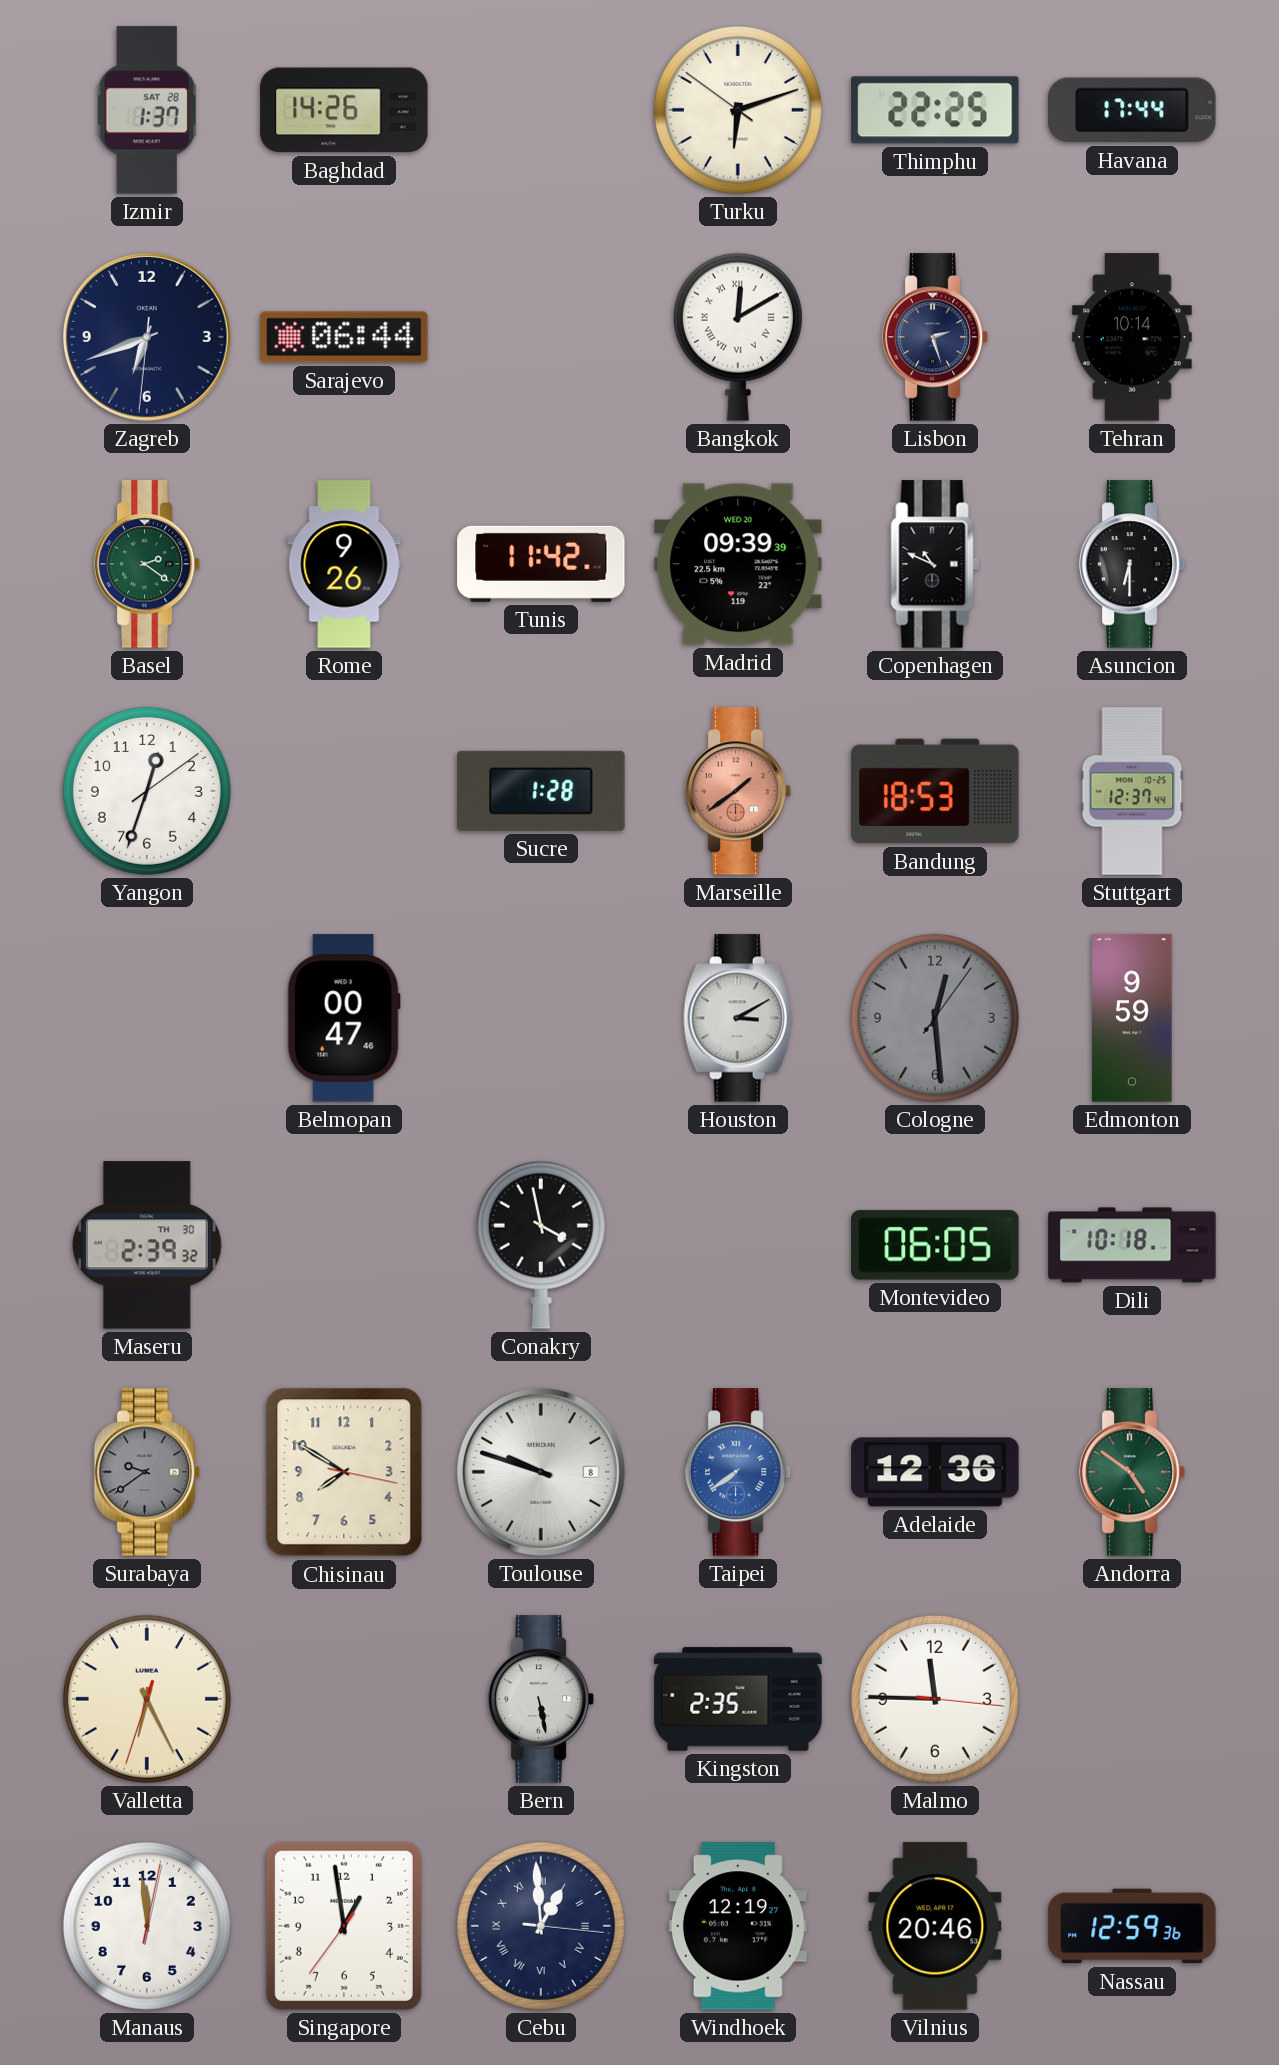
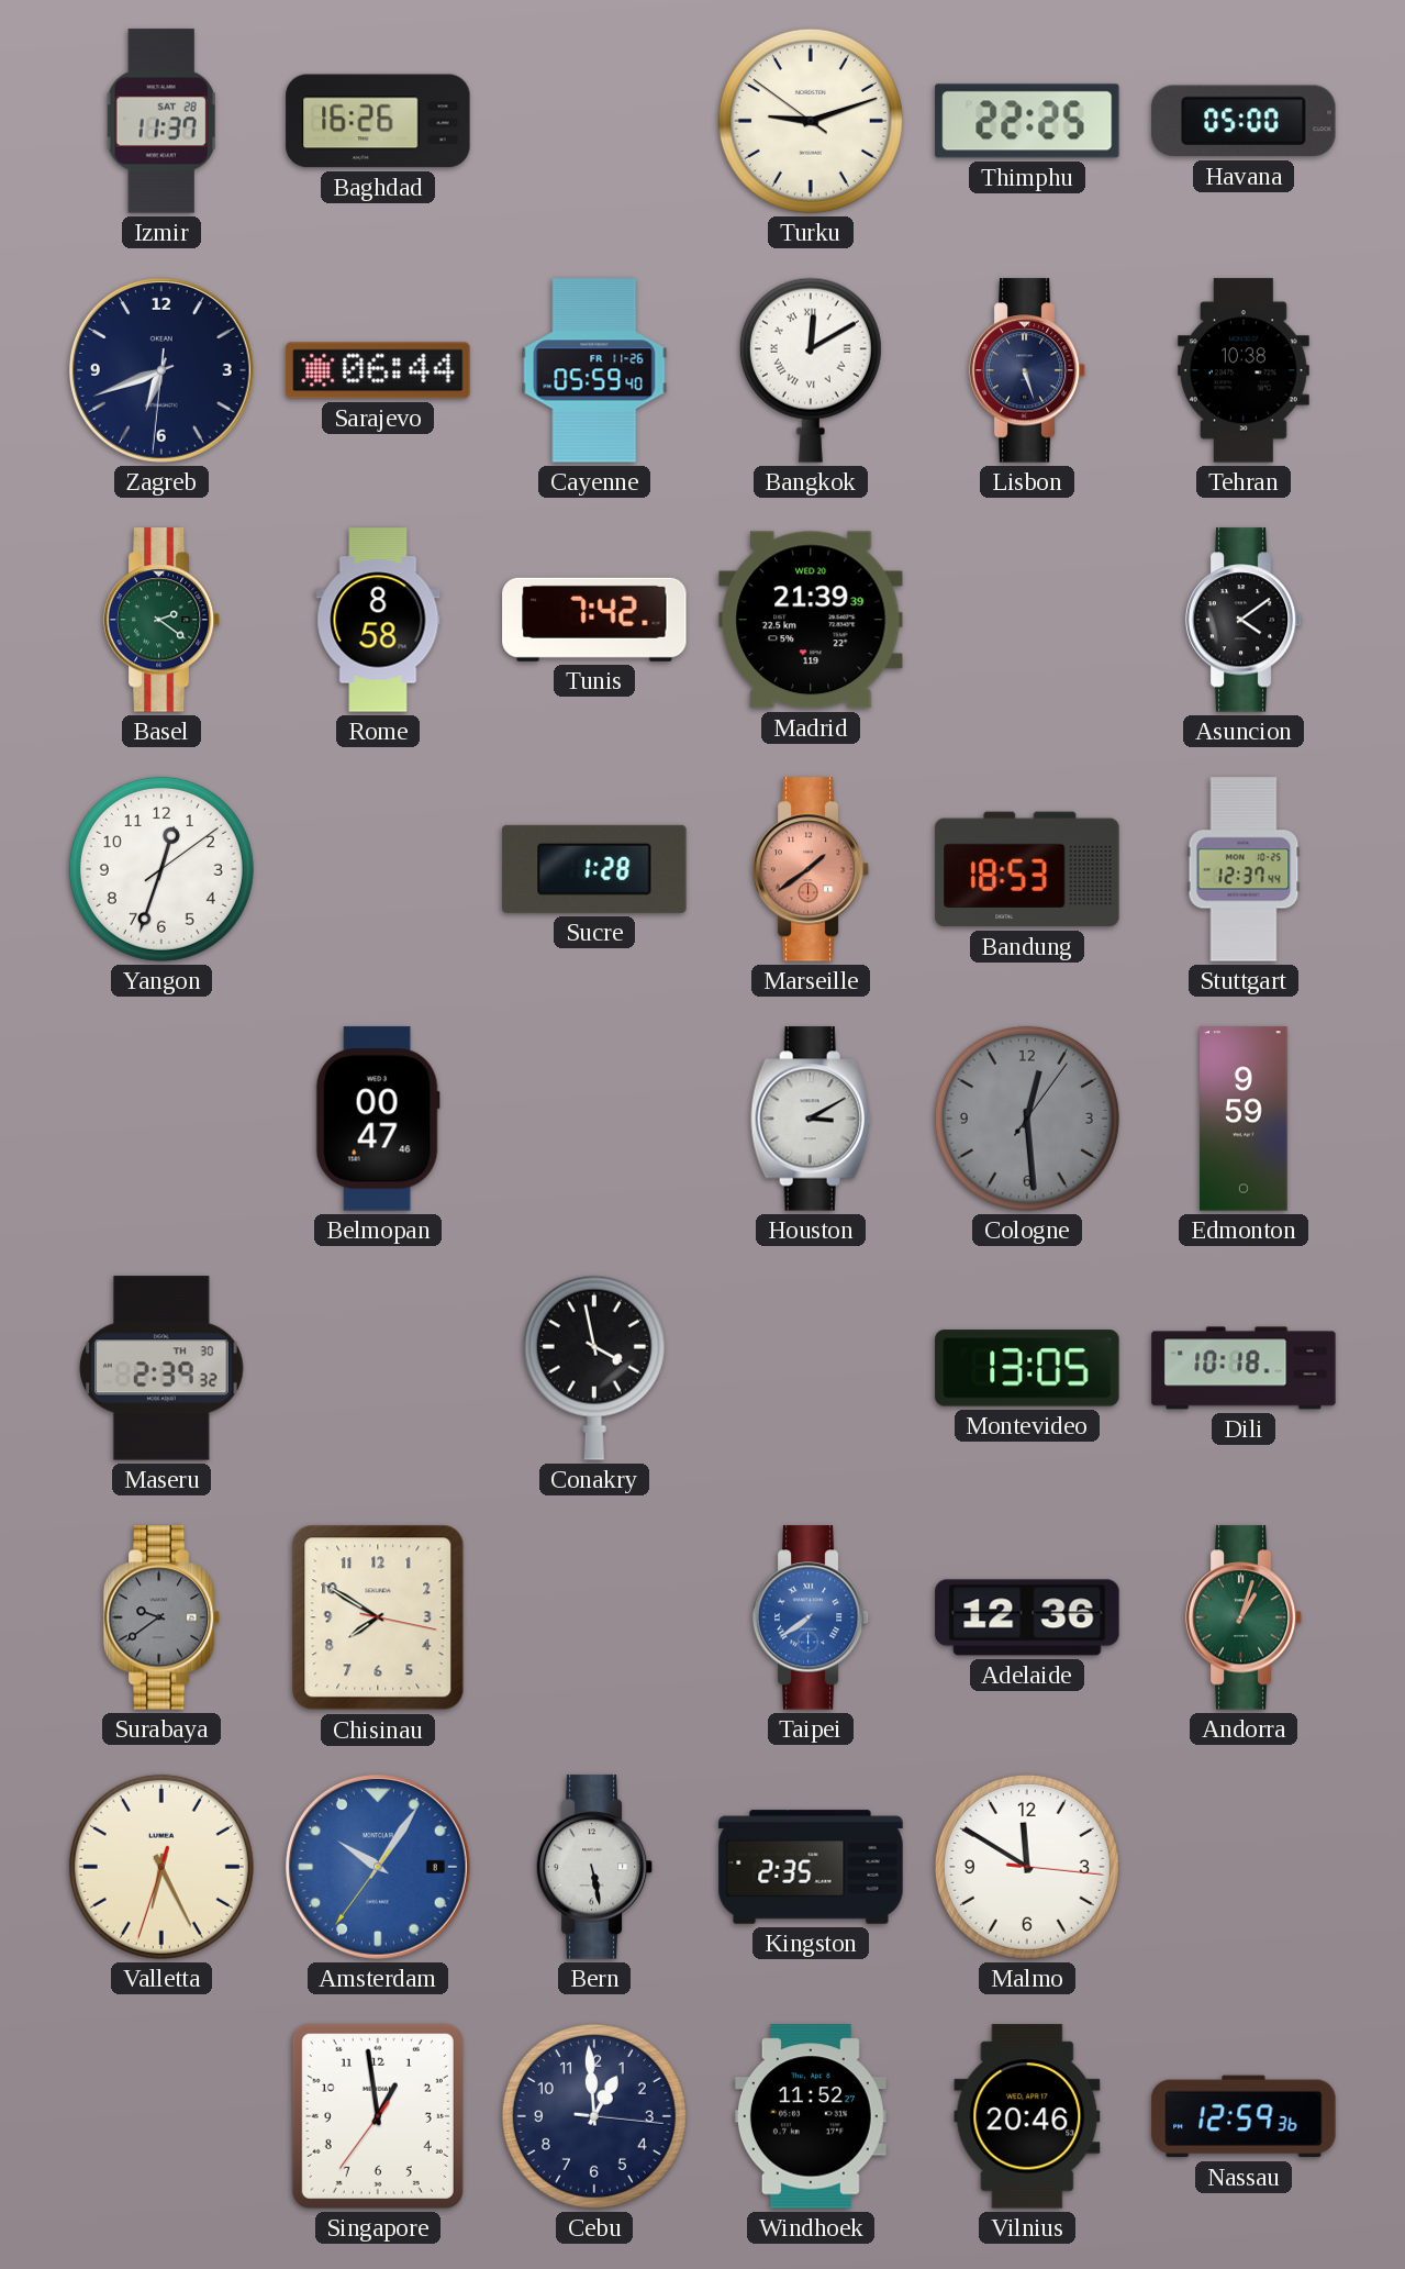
Izmir: 1:37 -> 11:37
Baghdad: 14:26 -> 16:26
Turku: 6:11 -> 9:11
Havana: 17:44 -> 05:00
Cayenne: none -> 05:59
Lisbon: 2:27 -> 5:27
Tehran: 10:14 -> 10:38
Rome: 9:26 -> 8:58
Tunis: 11:42 -> 7:42
Madrid: 09:39 -> 21:39
Copenhagen: 10:49 -> none
Asuncion: 6:30 -> 4:09
Montevideo: 06:05 -> 13:05
Toulouse: 9:48 -> none
Andorra: 4:51 -> 1:03
Amsterdam: none -> 10:05
Malmo: 11:45 -> 11:50
Manaus: 11:59 -> none
Cebu numerals: Roman -> Arabic
Windhoek: 12:19 -> 11:52
